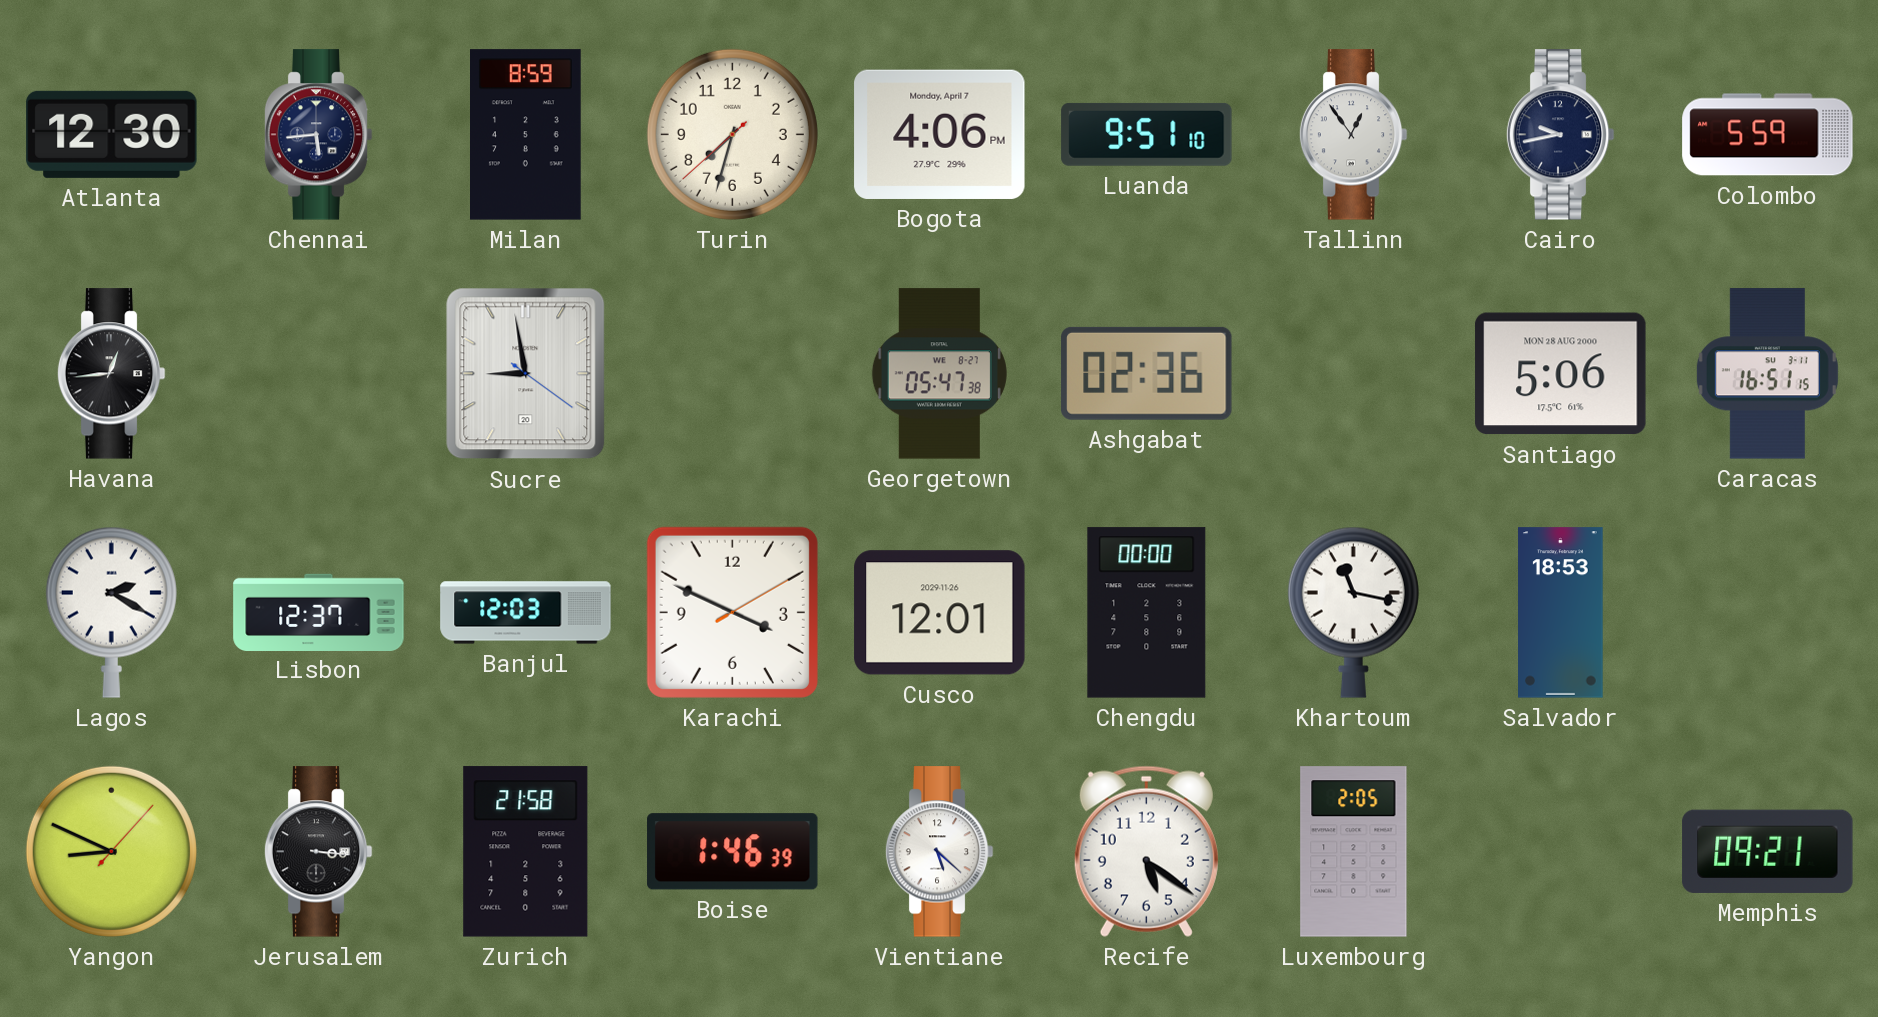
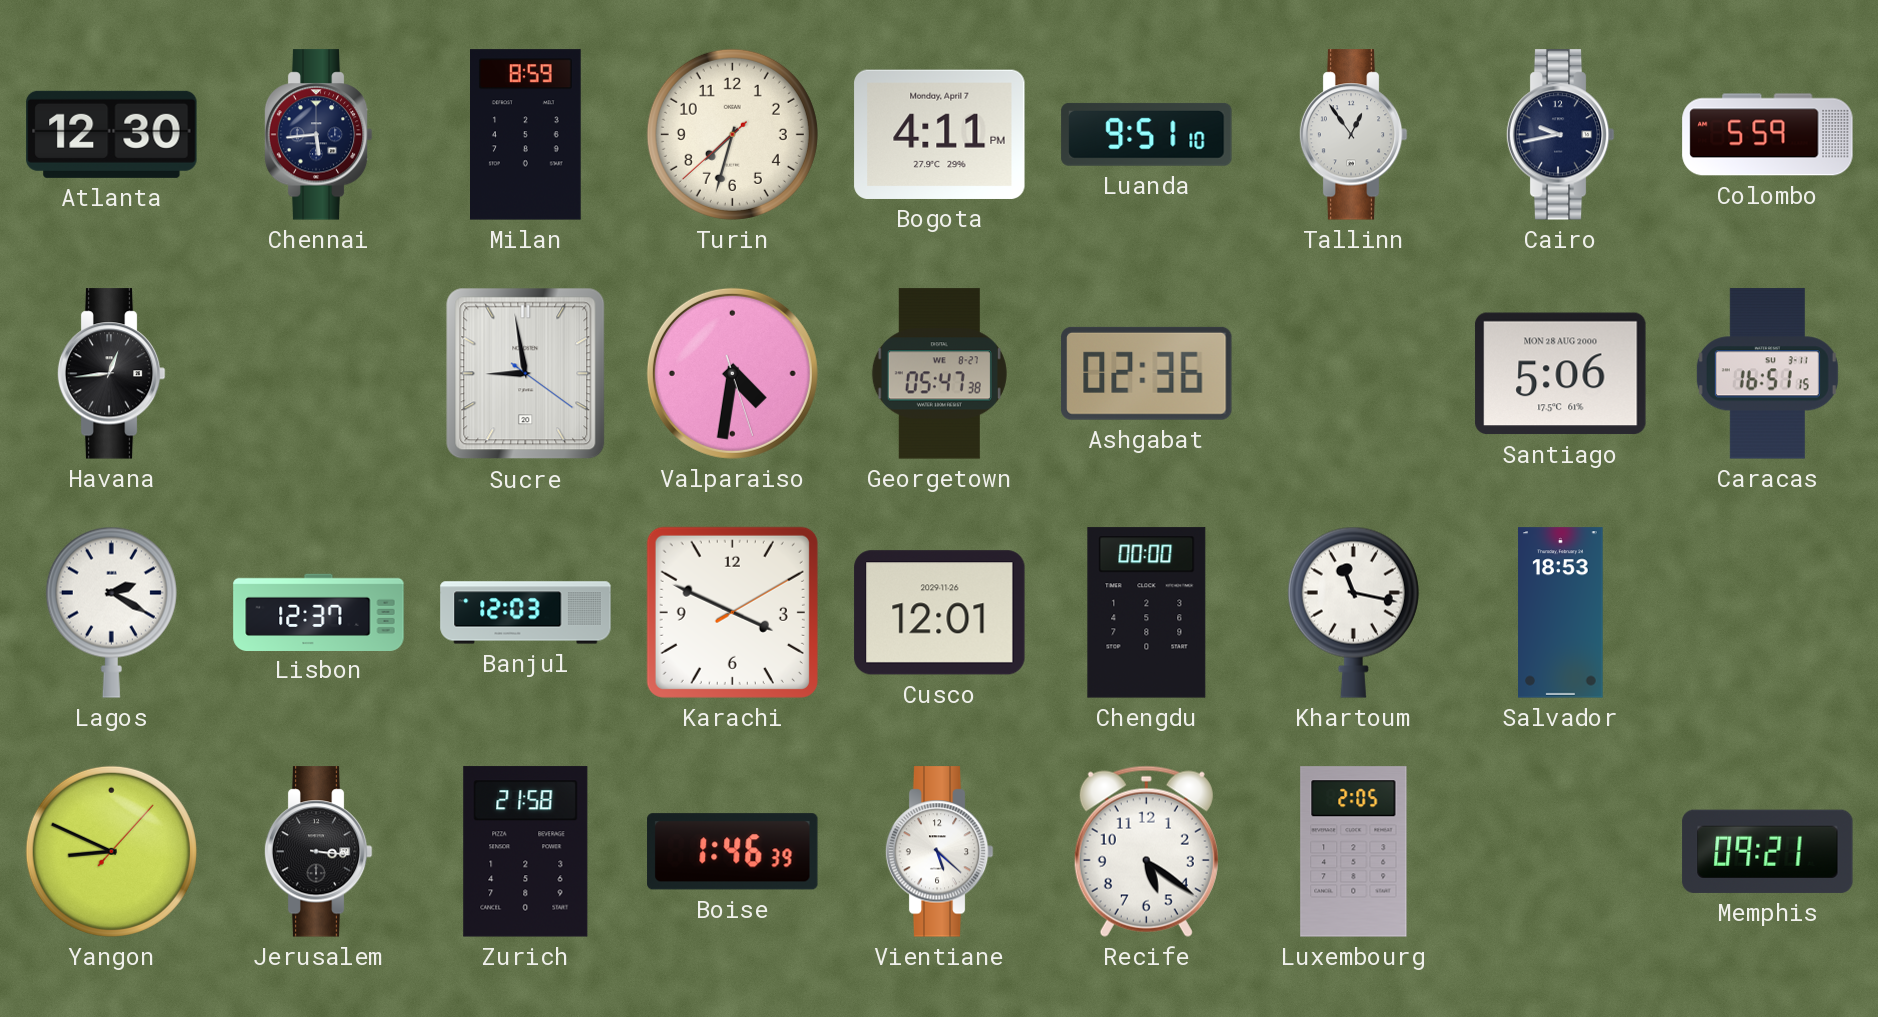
Bogota: 4:06 -> 4:11
Valparaiso: none -> 4:31
